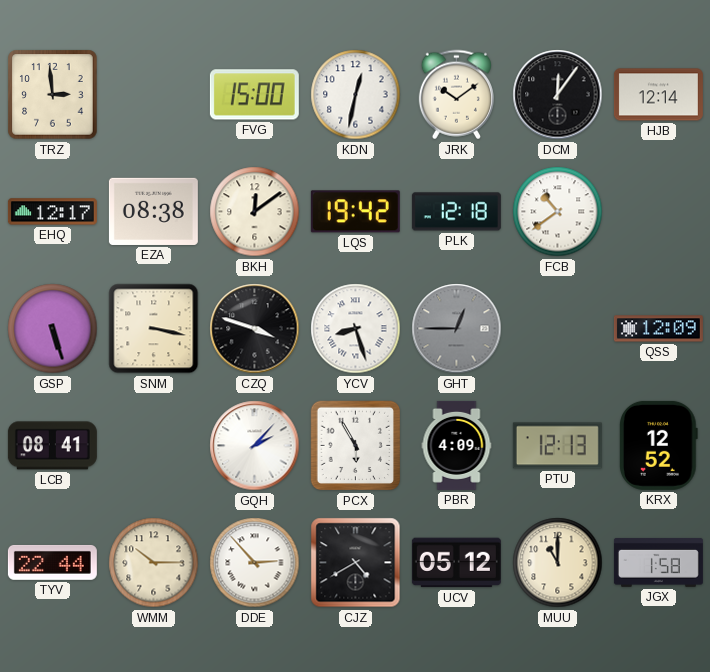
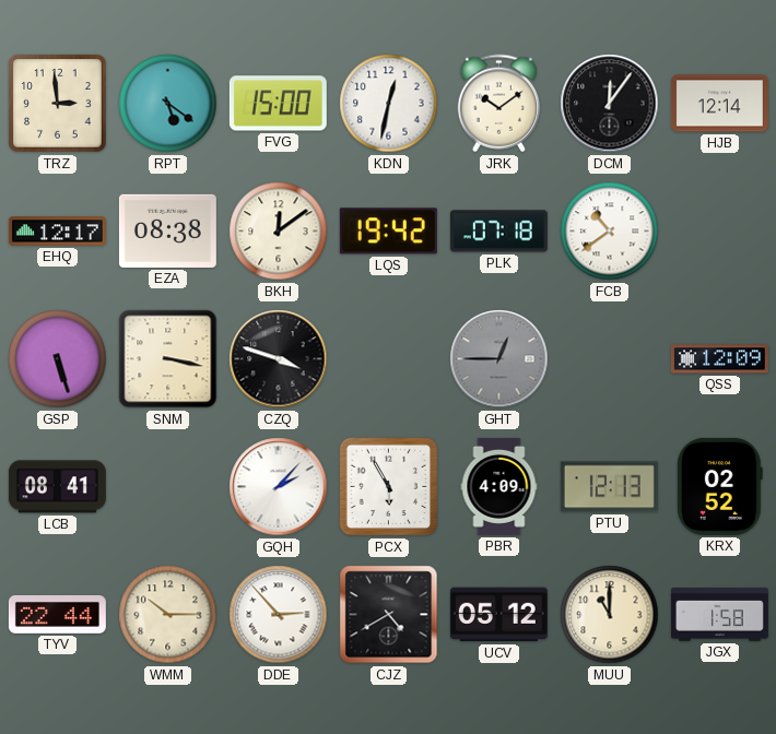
RPT: none -> 5:21
PLK: 12:18 -> 07:18
YCV: 8:27 -> none
KRX: 12:52 -> 02:52
